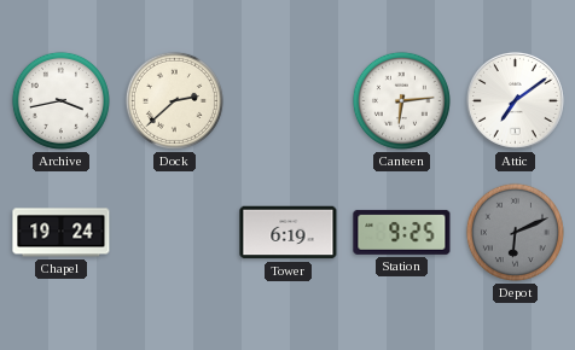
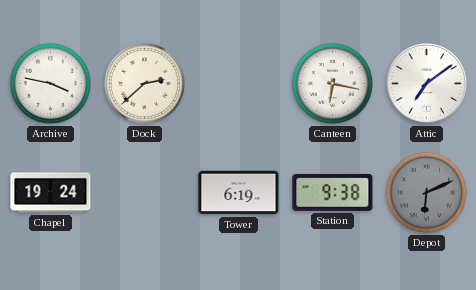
Archive: 3:43 -> 3:47
Canteen: 6:14 -> 6:17
Station: 9:25 -> 9:38
